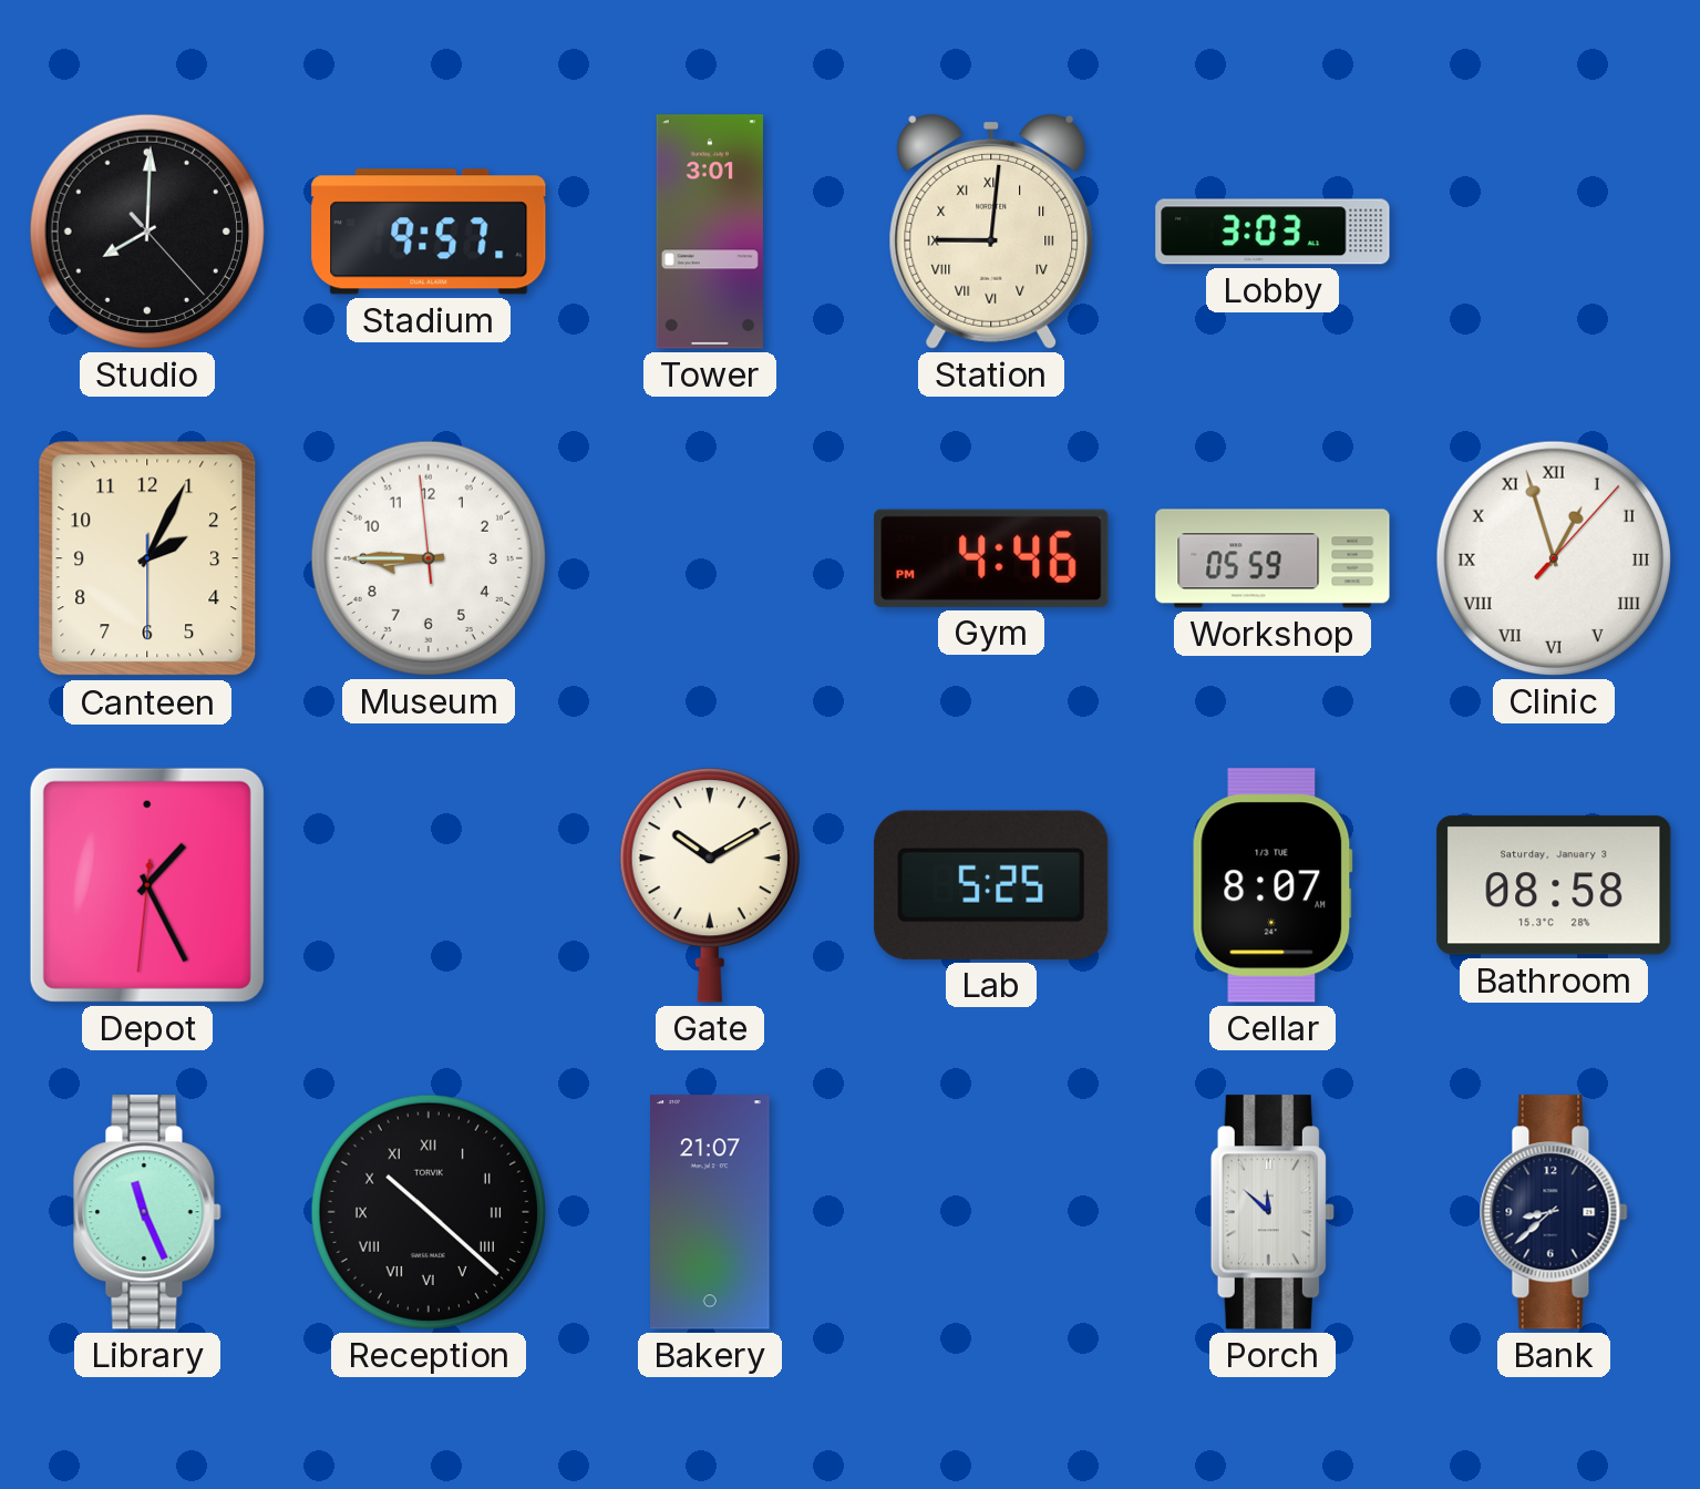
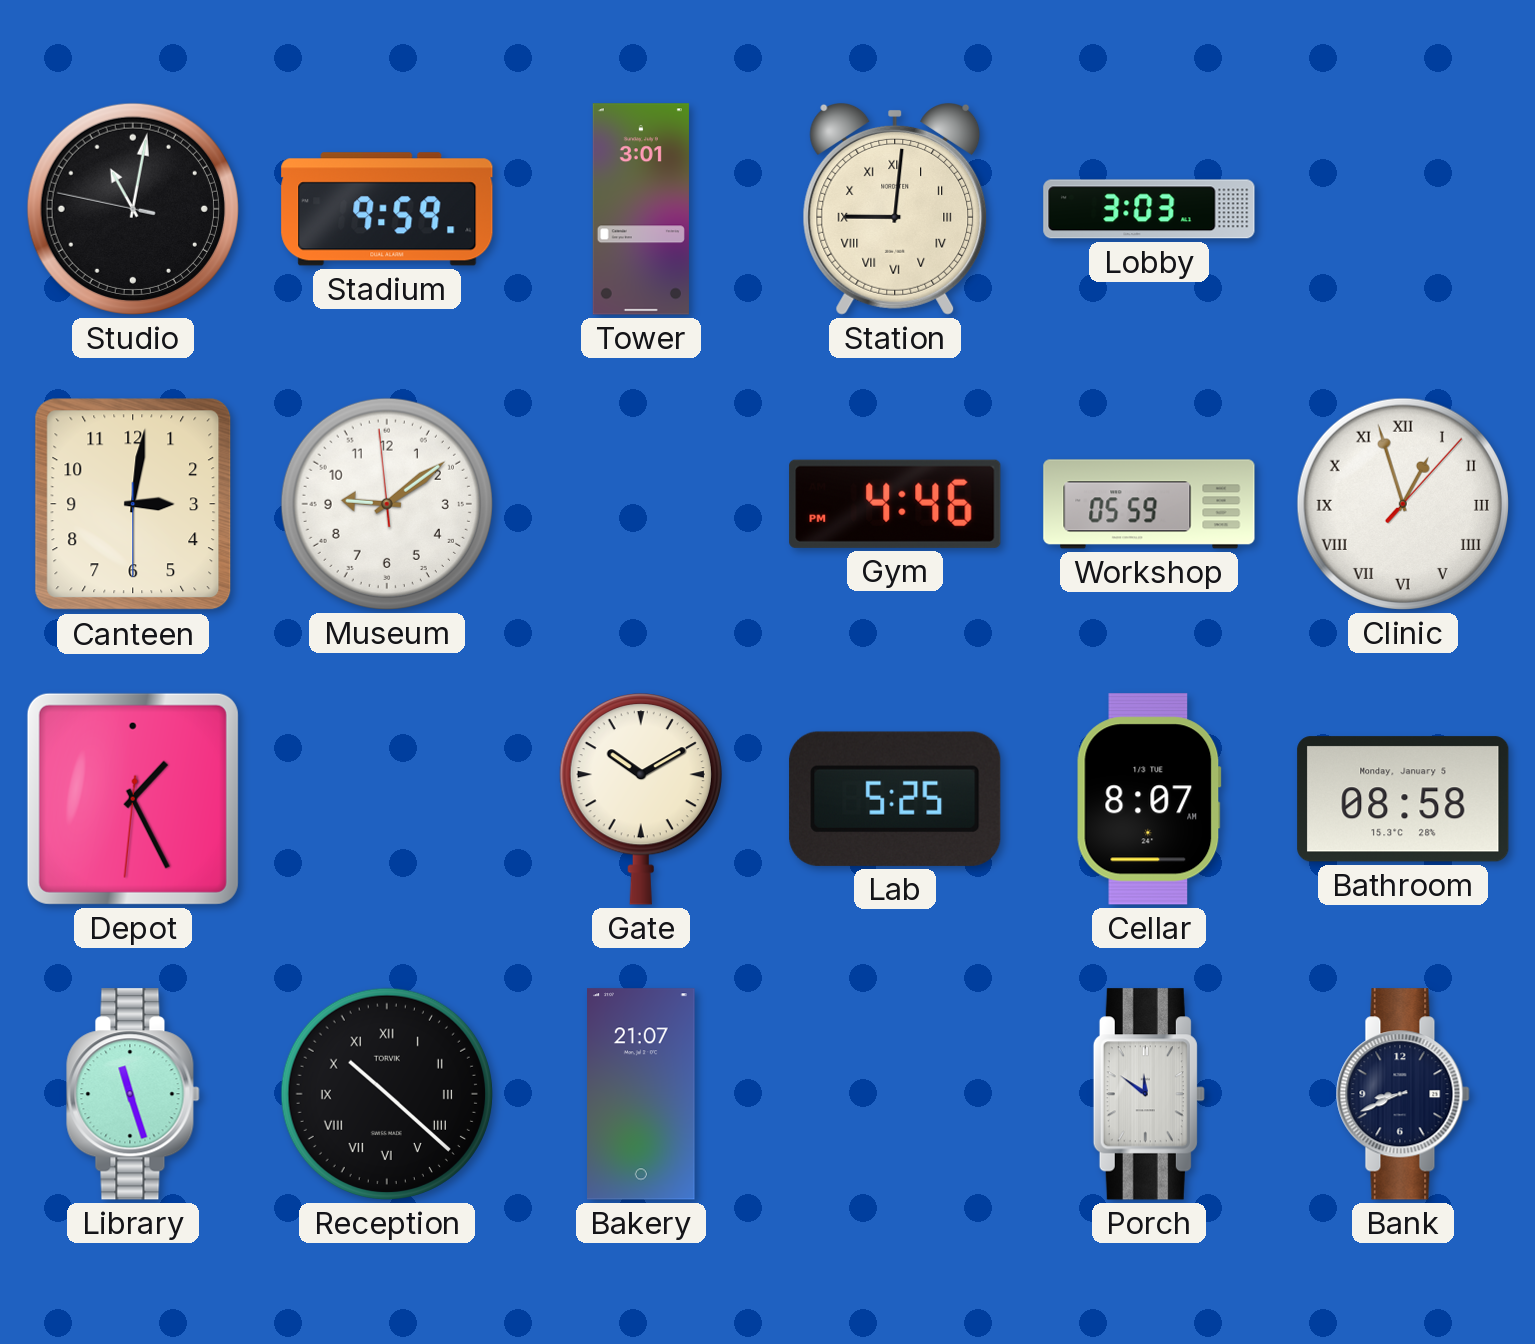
Studio: 8:00 -> 11:01
Stadium: 9:57 -> 9:59
Canteen: 2:04 -> 3:01
Museum: 8:44 -> 9:08
Bathroom date: Saturday, January 3 -> Monday, January 5
Library: 11:26 -> 11:27
Porch: 11:52 -> 11:51
Bank: 8:38 -> 8:41
